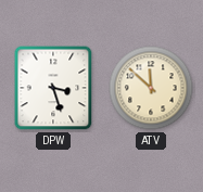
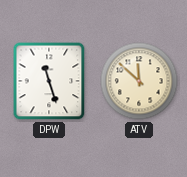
DPW: 3:27 -> 11:27
